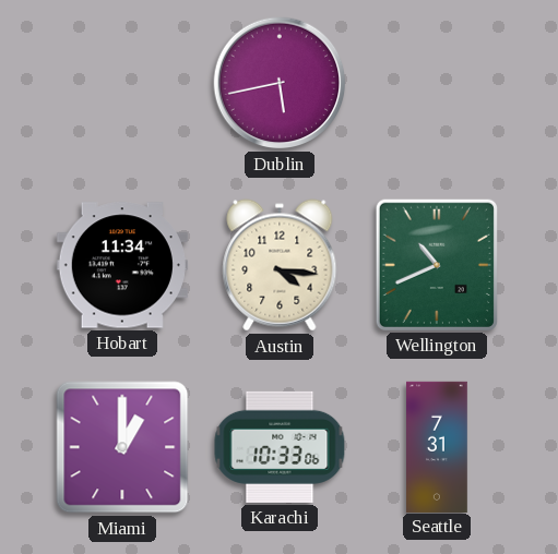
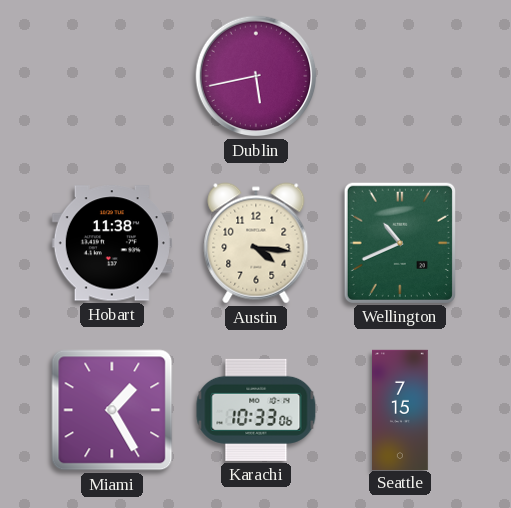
Hobart: 11:34 -> 11:38
Miami: 1:00 -> 1:25
Seattle: 7:31 -> 7:15
